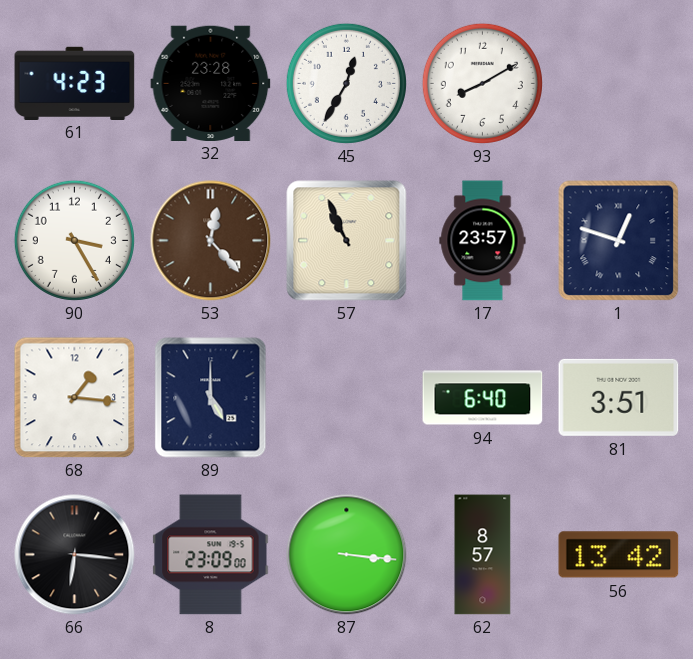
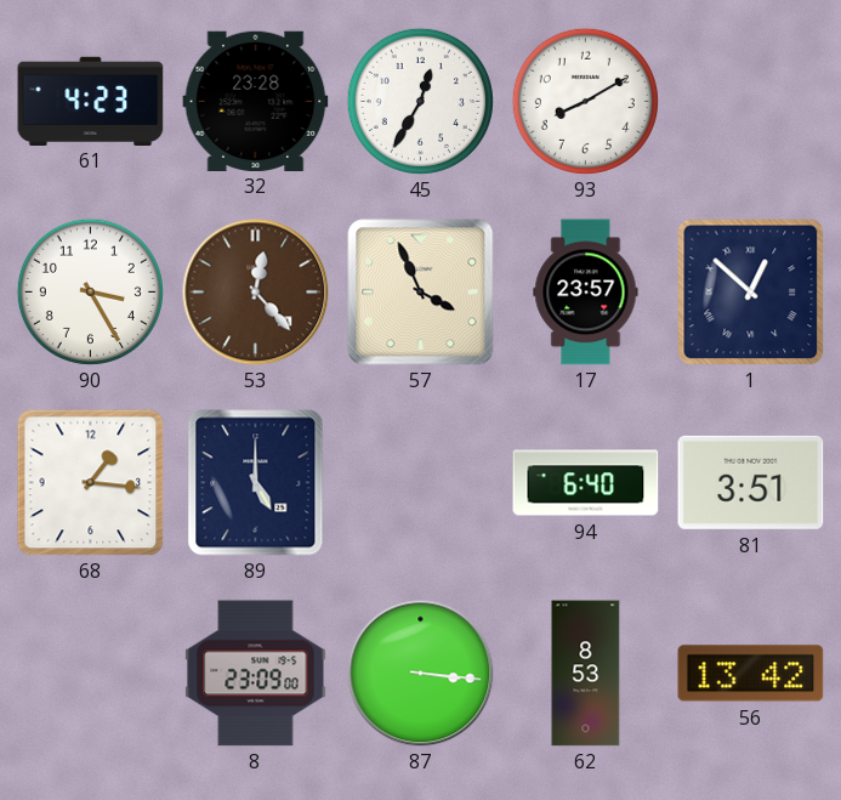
57: 10:56 -> 3:56
1: 12:48 -> 12:52
66: 6:16 -> none
62: 8:57 -> 8:53
